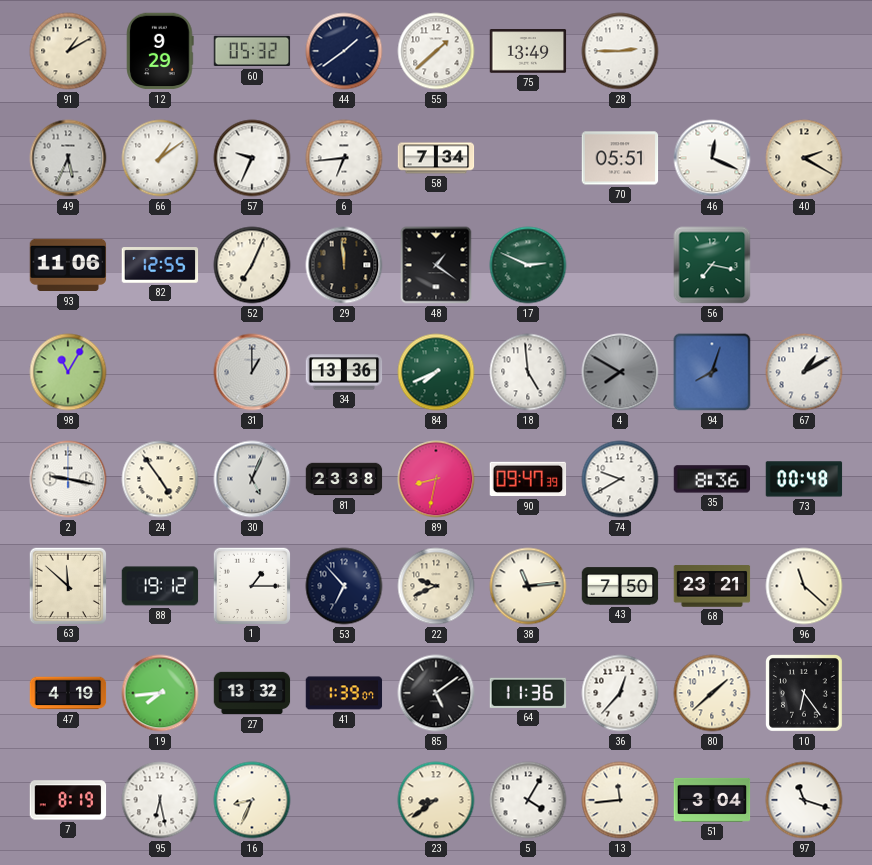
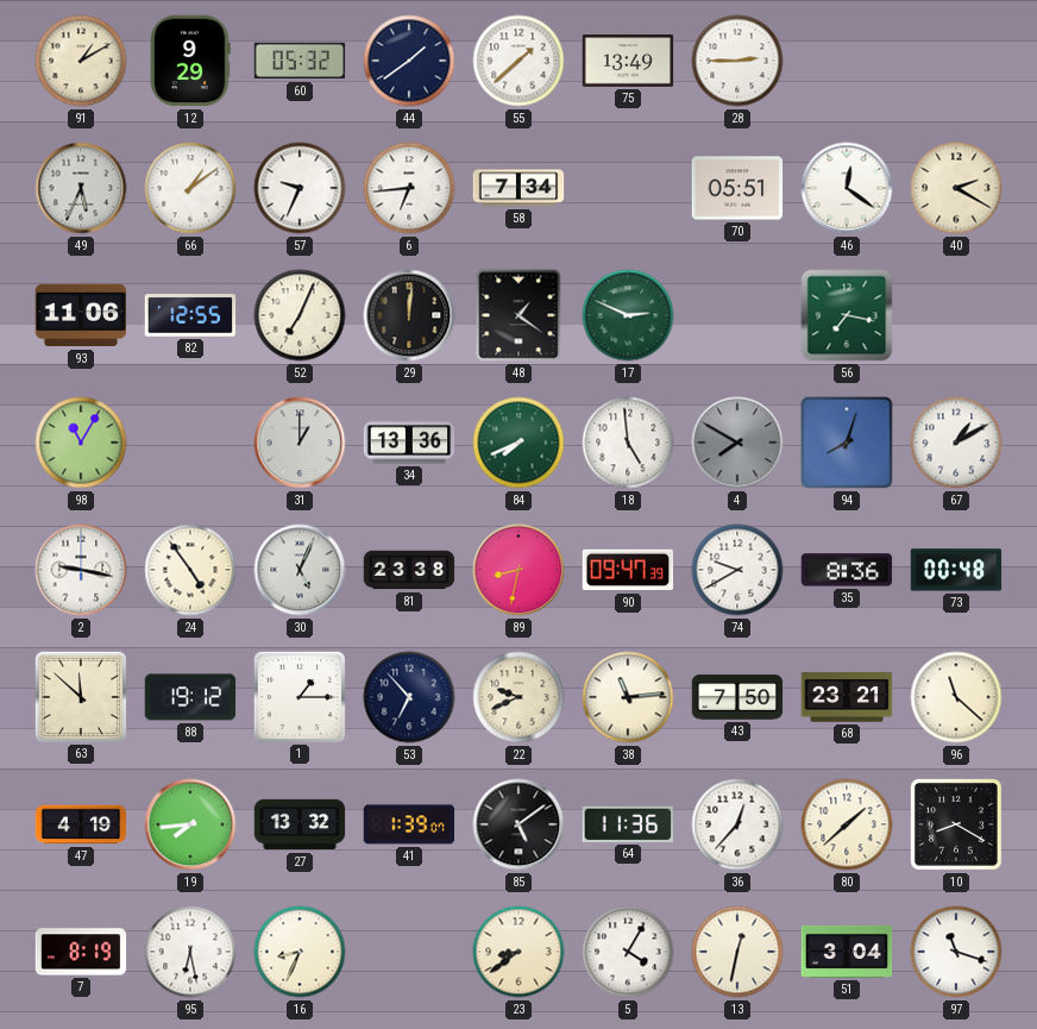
46: 12:19 -> 12:21
29: 11:59 -> 12:01
10: 6:24 -> 8:20
13: 11:44 -> 12:32
